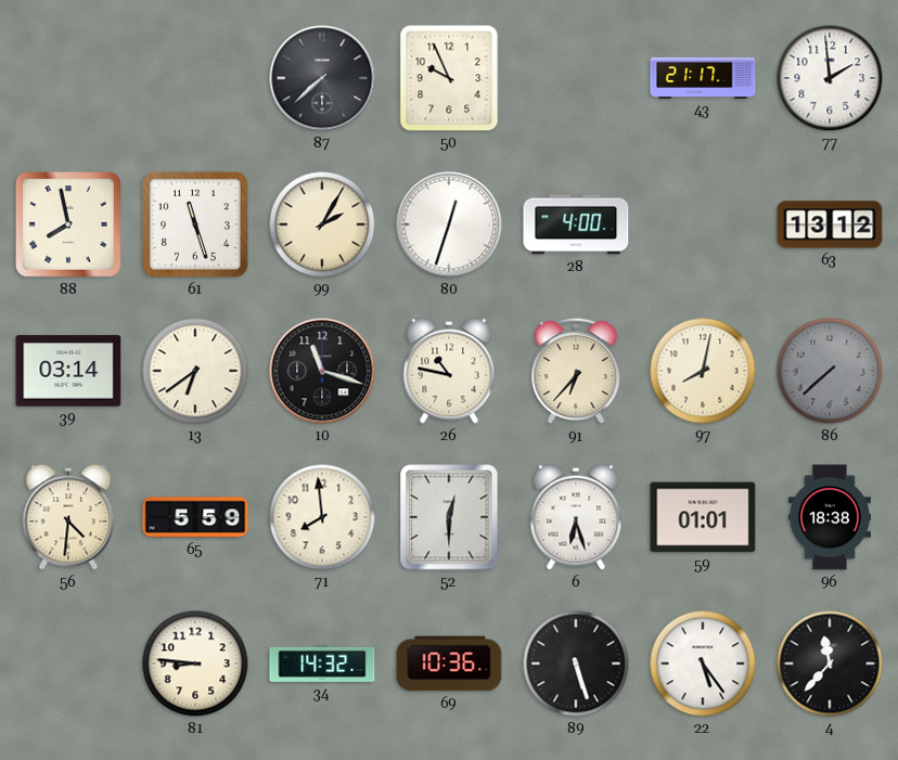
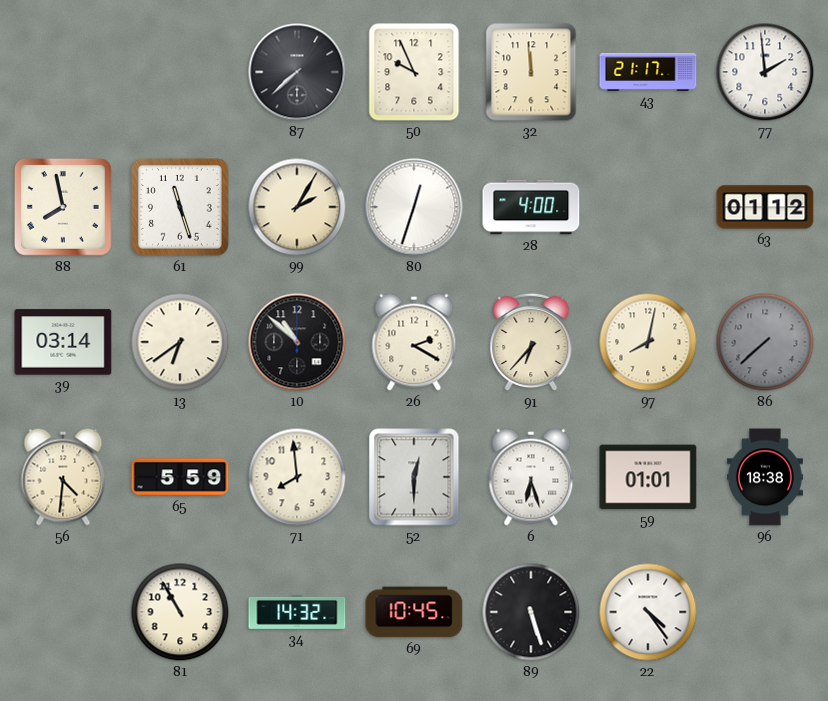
32: none -> 11:59
63: 13:12 -> 01:12
10: 11:18 -> 10:52
26: 10:47 -> 2:20
81: 8:46 -> 10:55
69: 10:36 -> 10:45
22: 5:24 -> 4:24
4: 11:37 -> none
